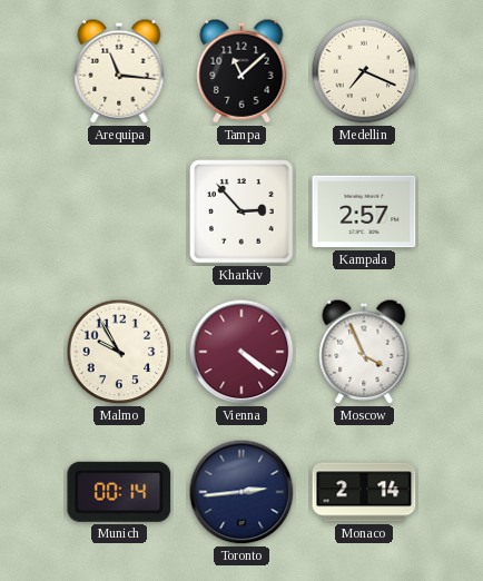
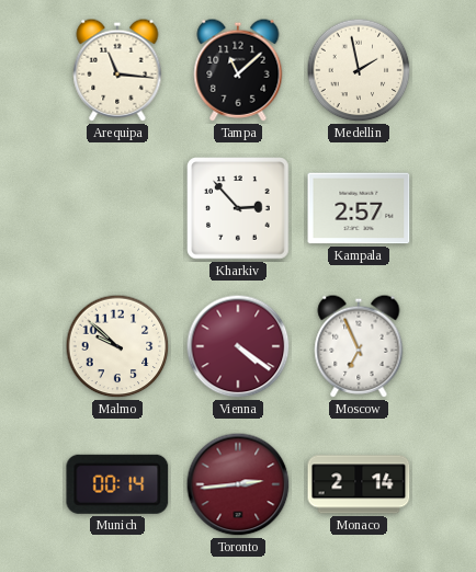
Medellin: 7:19 -> 1:58
Malmo: 9:55 -> 9:52
Moscow: 3:56 -> 6:56
Toronto dial: navy -> burgundy
